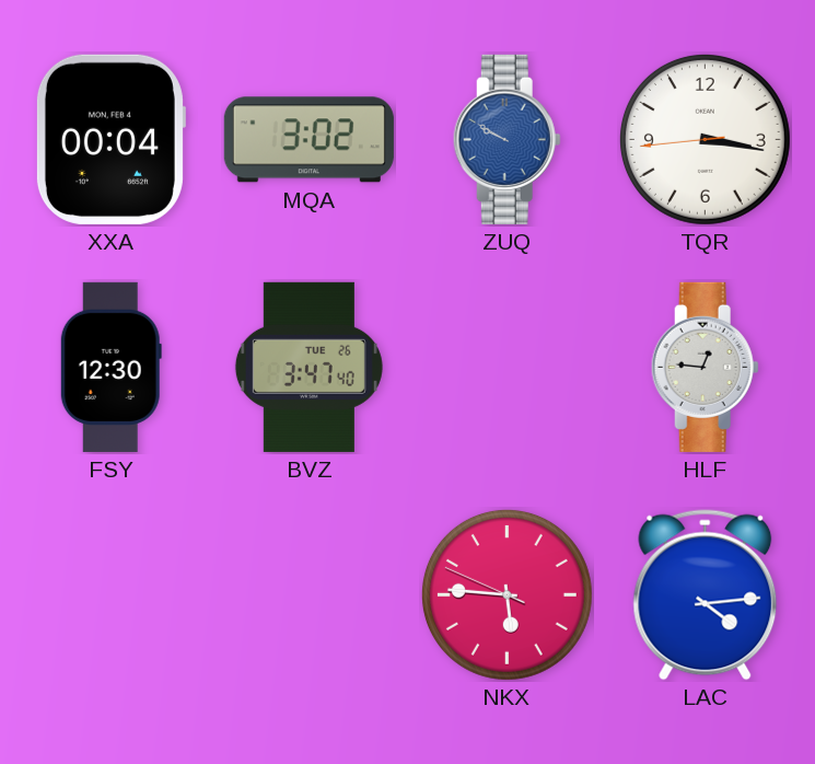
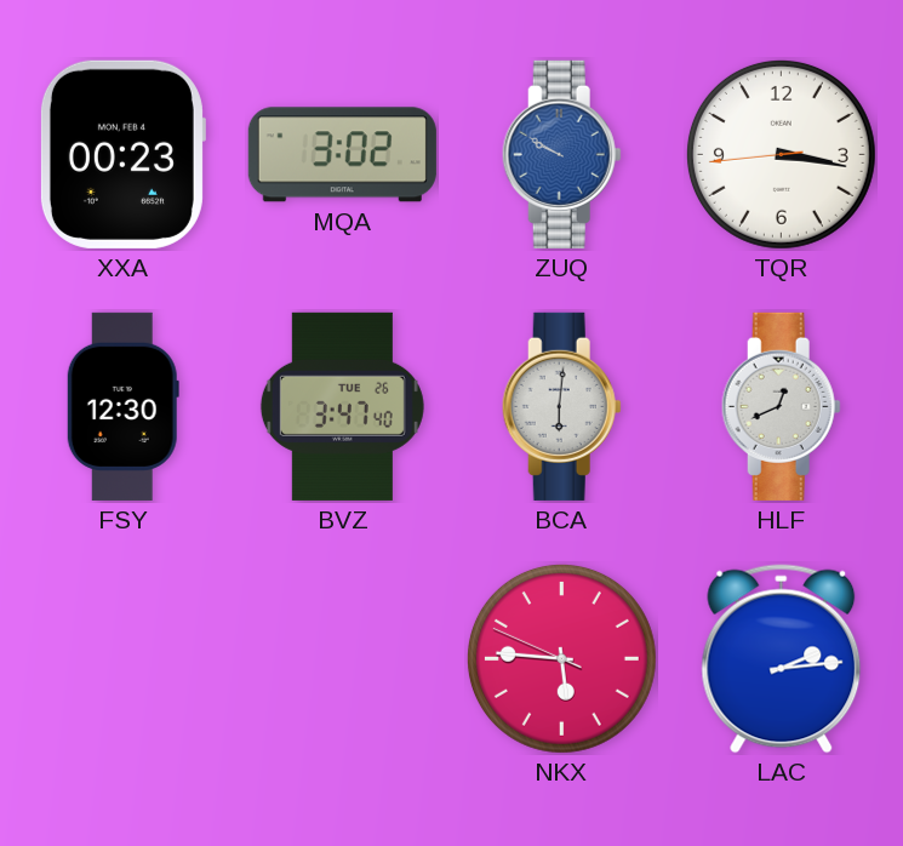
XXA: 00:04 -> 00:23
BCA: none -> 6:01
HLF: 12:46 -> 12:41
LAC: 4:14 -> 2:14
